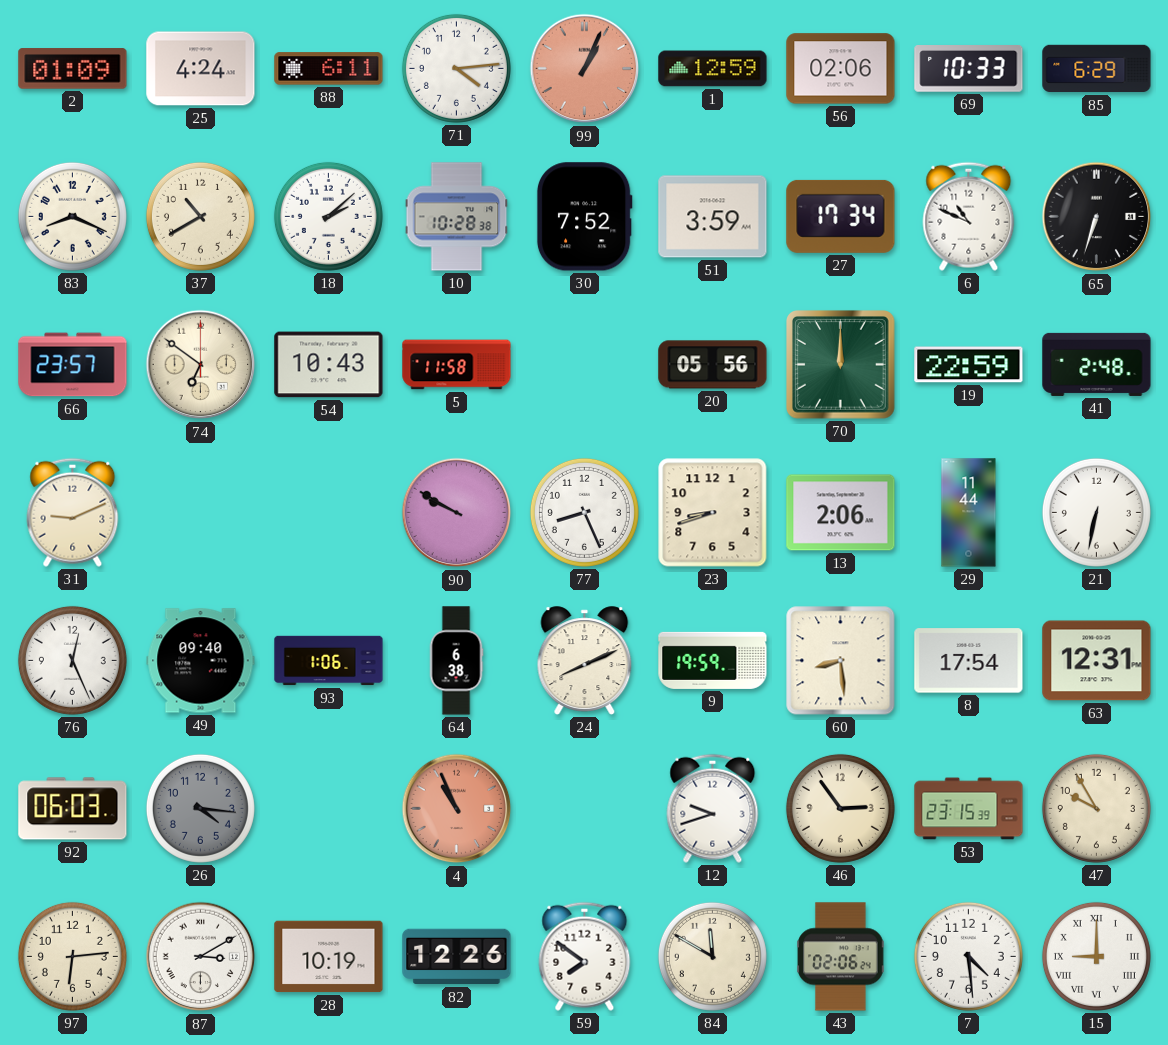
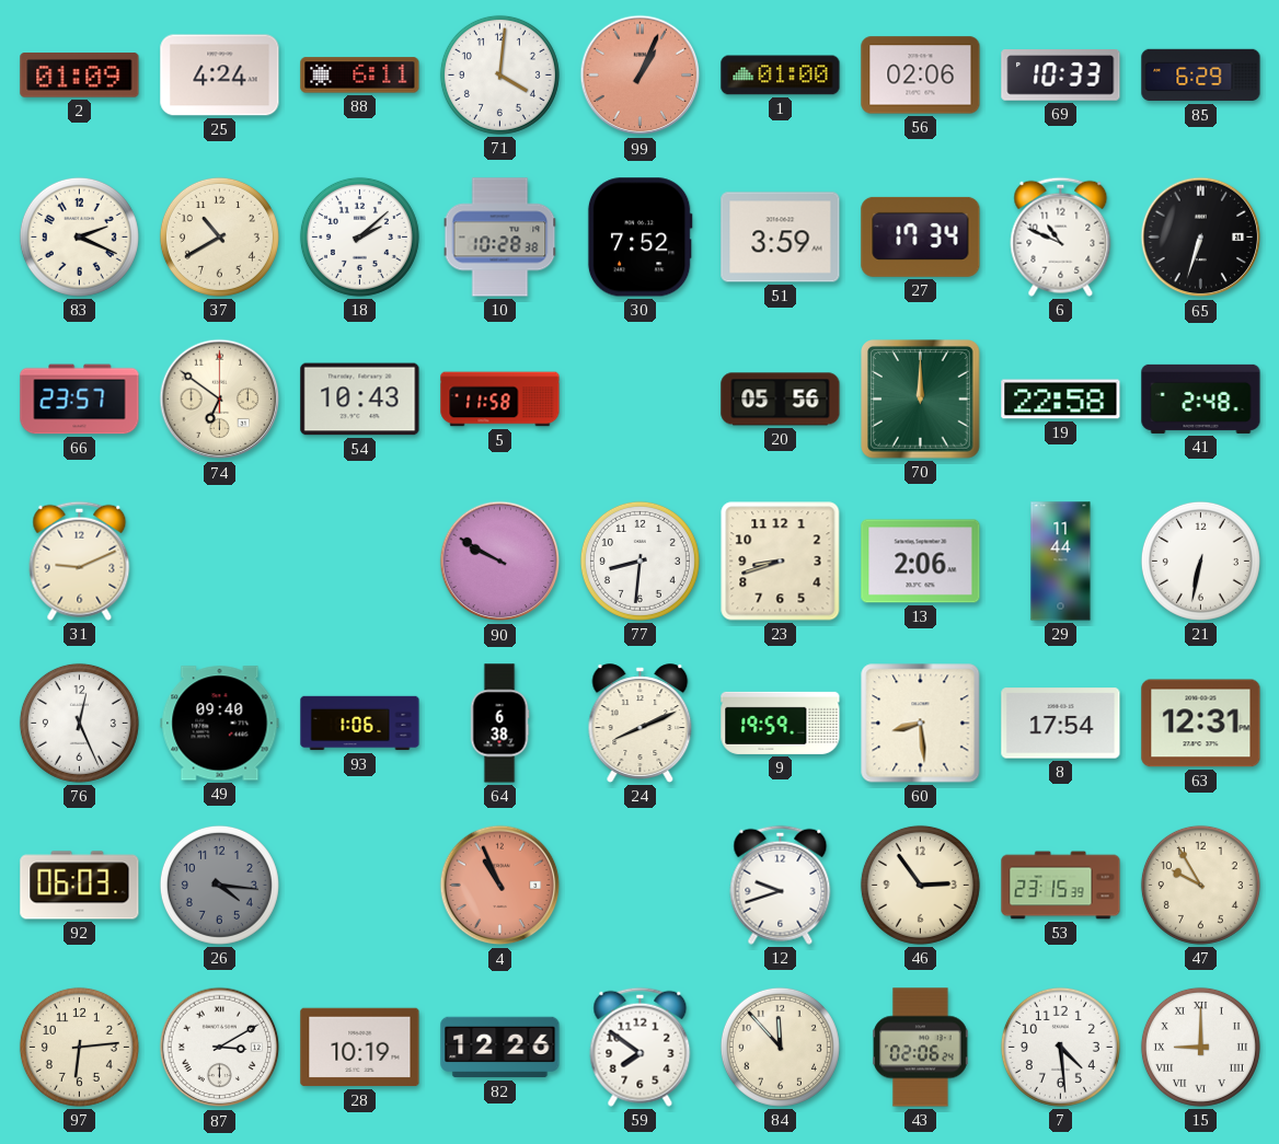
71: 4:14 -> 4:01
1: 12:59 -> 01:00
83: 8:19 -> 2:19
19: 22:59 -> 22:58
77: 8:26 -> 8:31
84: 11:50 -> 11:53
